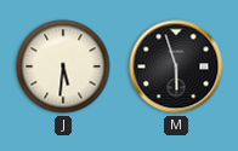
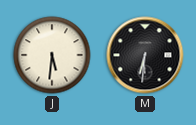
M: 5:57 -> 6:31
